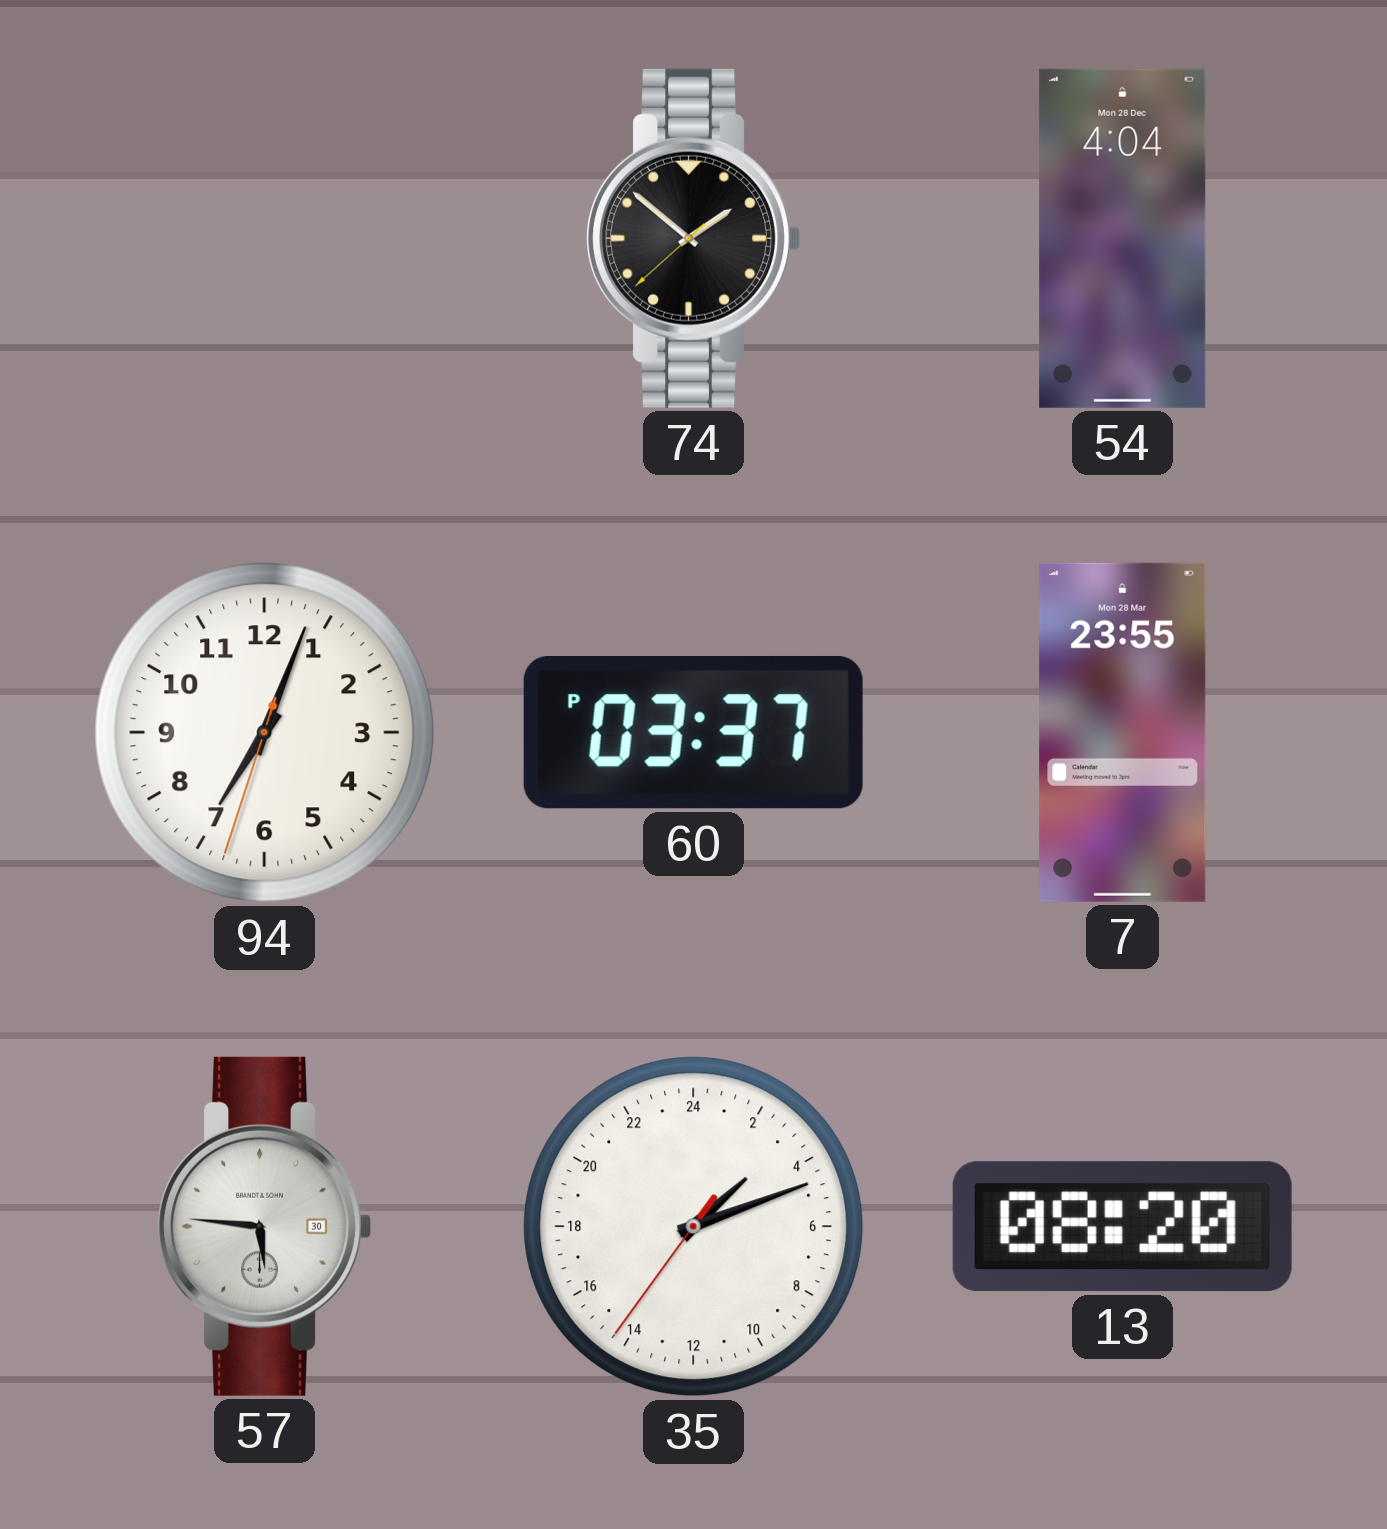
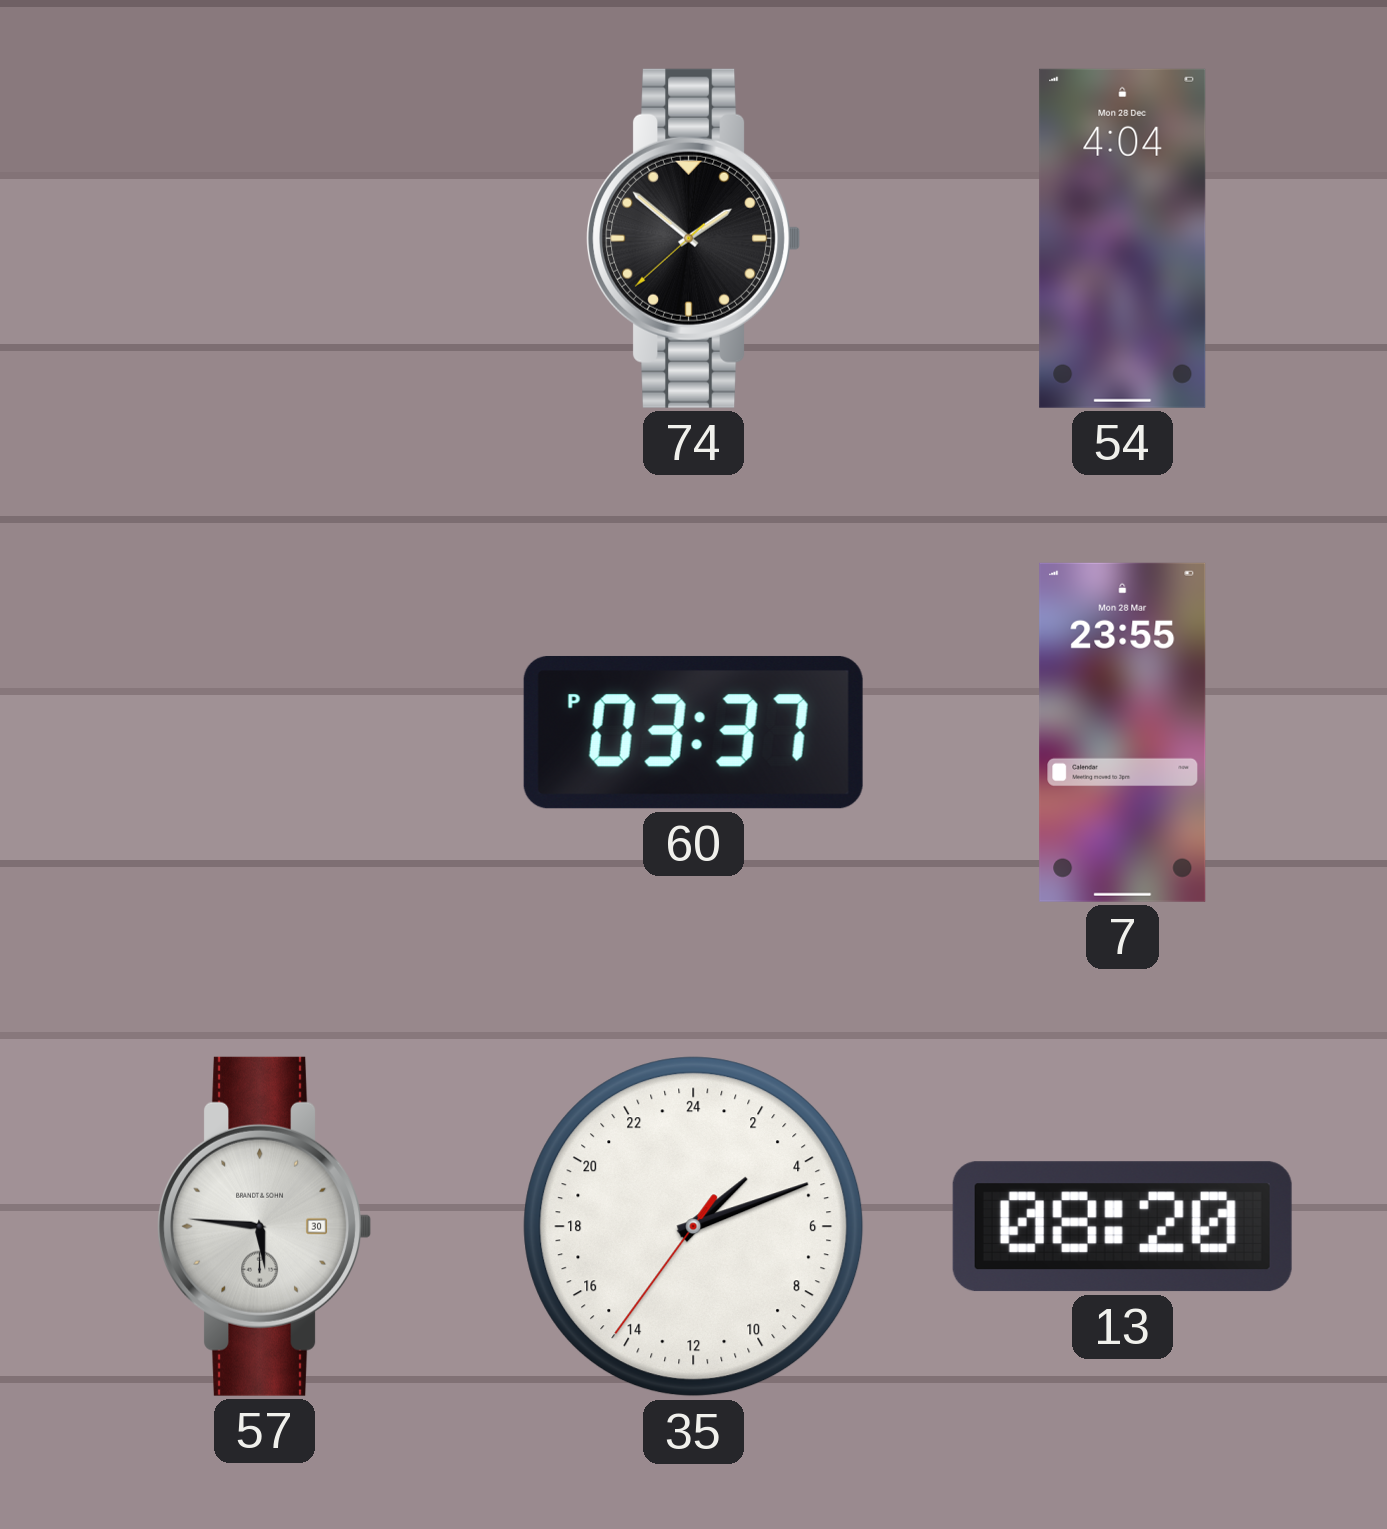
94: 7:03 -> none
